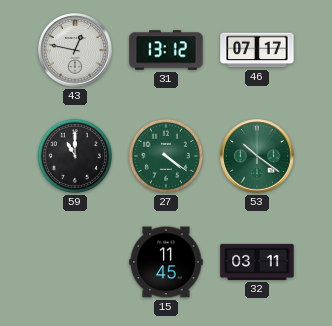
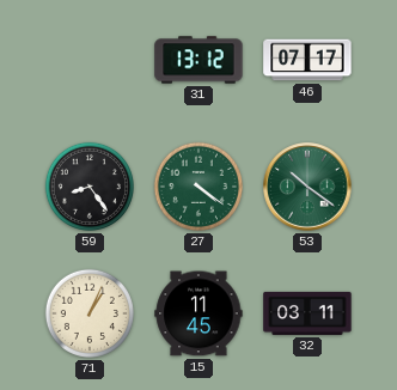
43: 12:47 -> none
59: 11:00 -> 8:24
71: none -> 1:04
